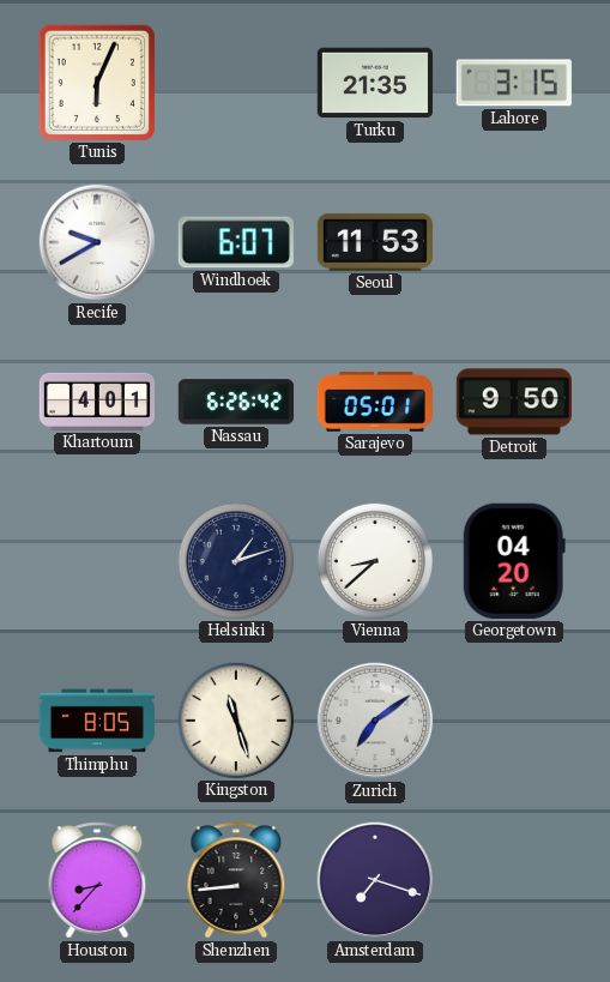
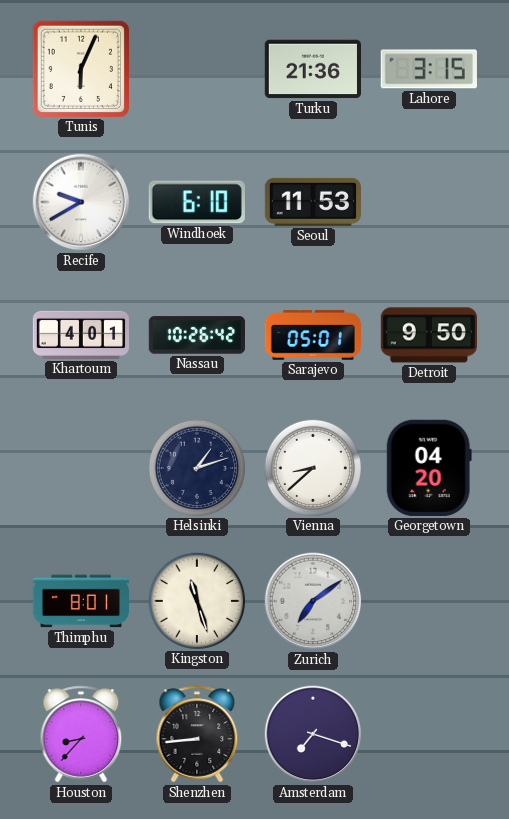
Turku: 21:35 -> 21:36
Windhoek: 6:07 -> 6:10
Nassau: 6:26 -> 10:26
Thimphu: 8:05 -> 8:01
